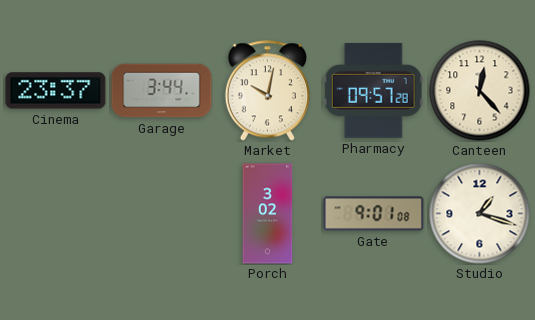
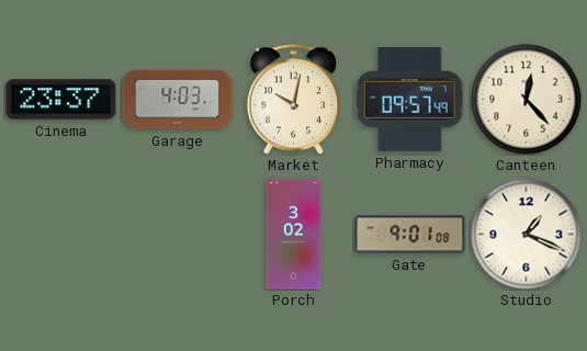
Garage: 3:44 -> 4:03
Pharmacy: 09:57:28 -> 09:57:49
Studio: 1:18 -> 1:19
